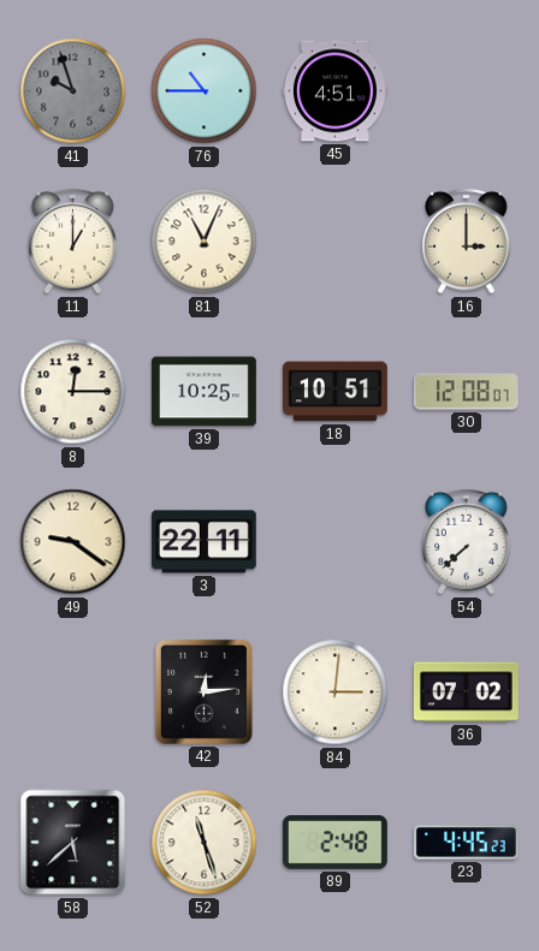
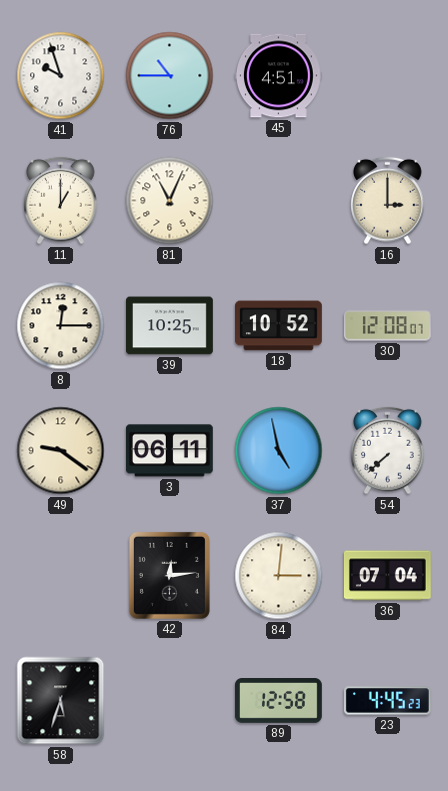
41 dial: grey -> white
18: 10:51 -> 10:52
3: 22:11 -> 06:11
37: none -> 4:58
36: 07:02 -> 07:04
58: 5:38 -> 5:33
52: 11:27 -> none
89: 2:48 -> 12:58
